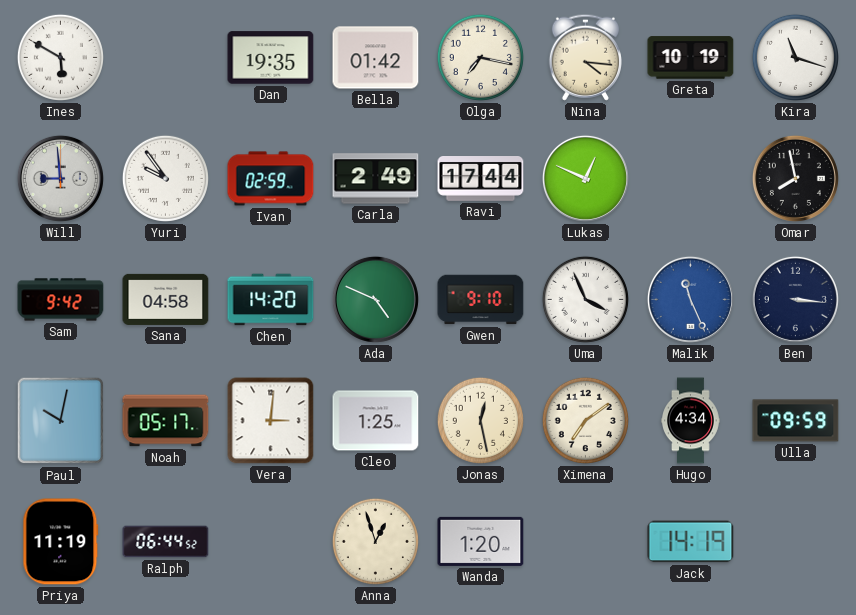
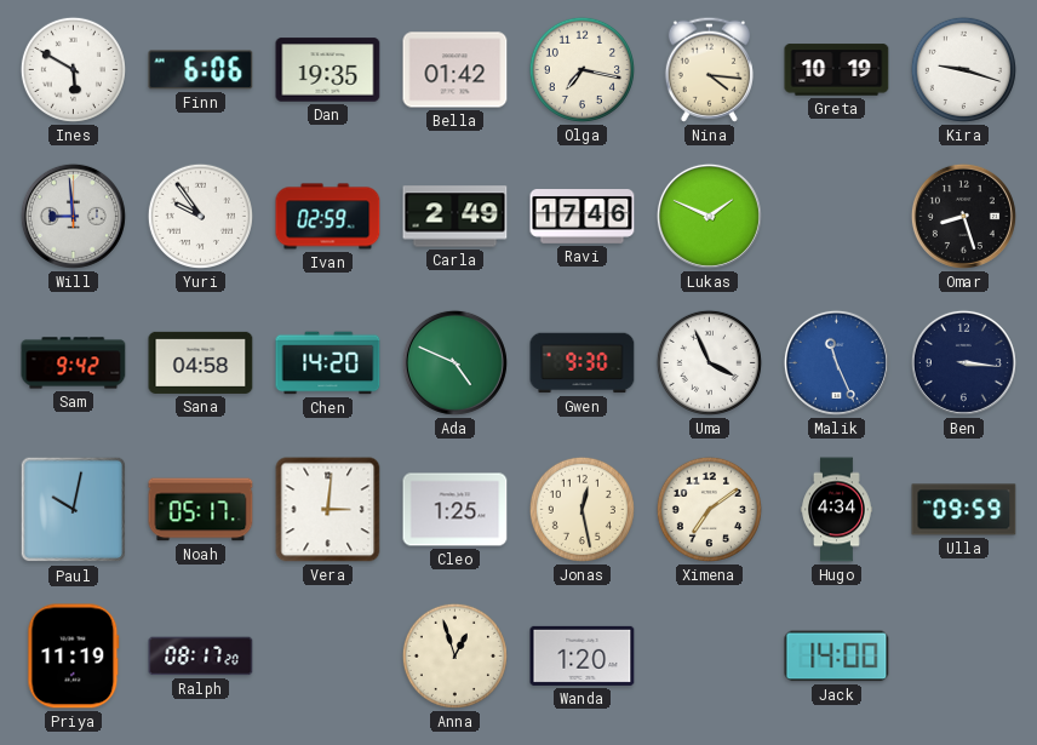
Finn: none -> 6:06
Kira: 11:18 -> 9:18
Ravi: 17:44 -> 17:46
Lukas: 12:49 -> 1:49
Omar: 7:58 -> 8:27
Gwen: 9:10 -> 9:30
Ralph: 06:44 -> 08:17
Jack: 14:19 -> 14:00
